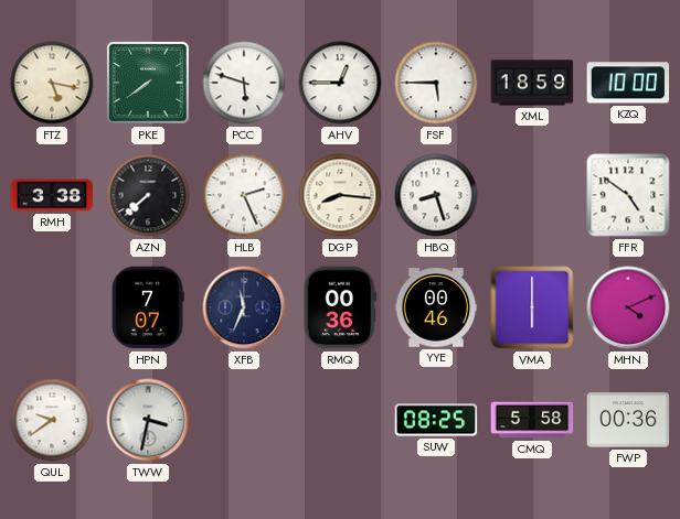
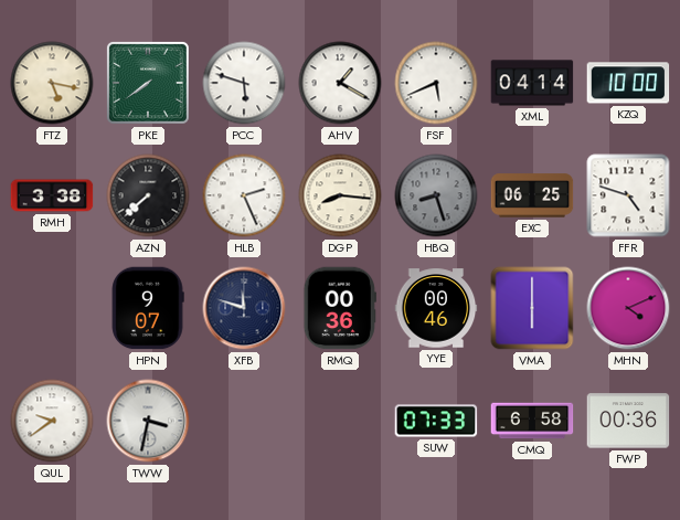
AHV: 12:45 -> 1:20
FSF: 5:45 -> 5:41
XML: 18:59 -> 04:14
HBQ dial: white -> grey
EXC: none -> 06:25
FFR: 4:51 -> 4:48
HPN: 7:07 -> 9:07
XFB: 11:34 -> 11:48
SUW: 08:25 -> 07:33
CMQ: 5:58 -> 6:58
